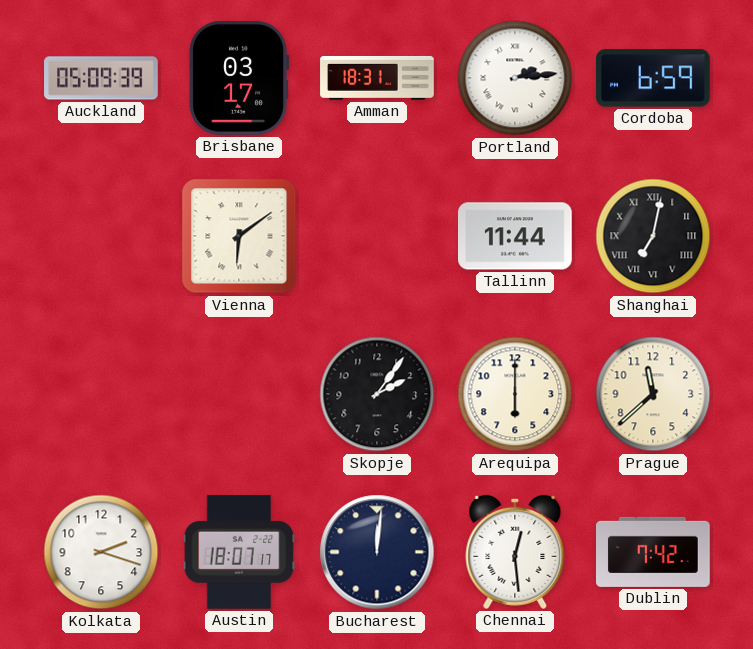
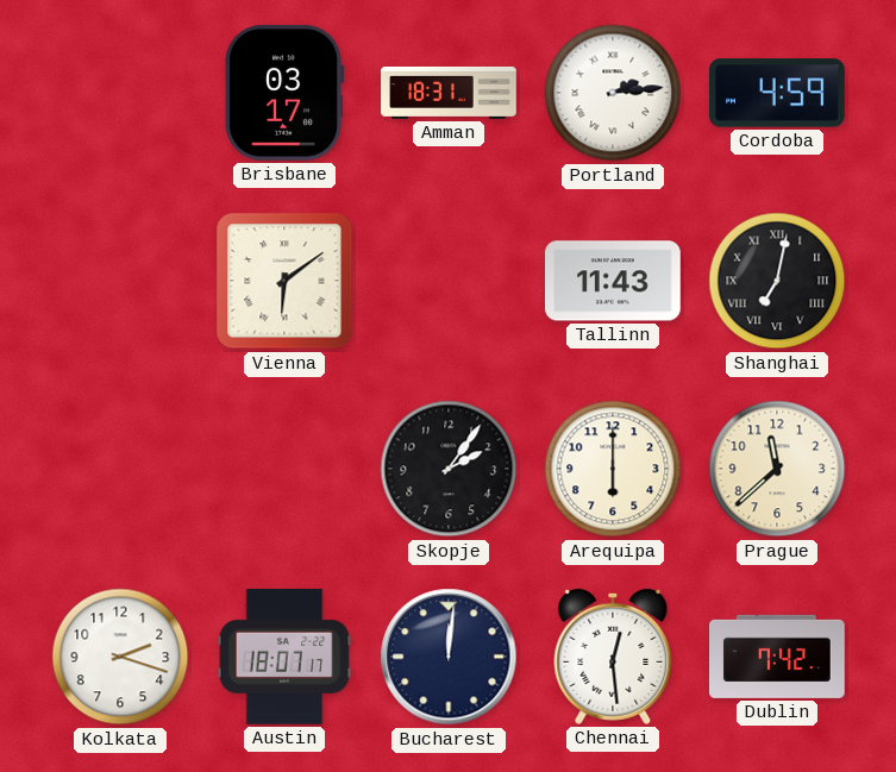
Auckland: 05:09 -> none
Cordoba: 6:59 -> 4:59
Tallinn: 11:44 -> 11:43
